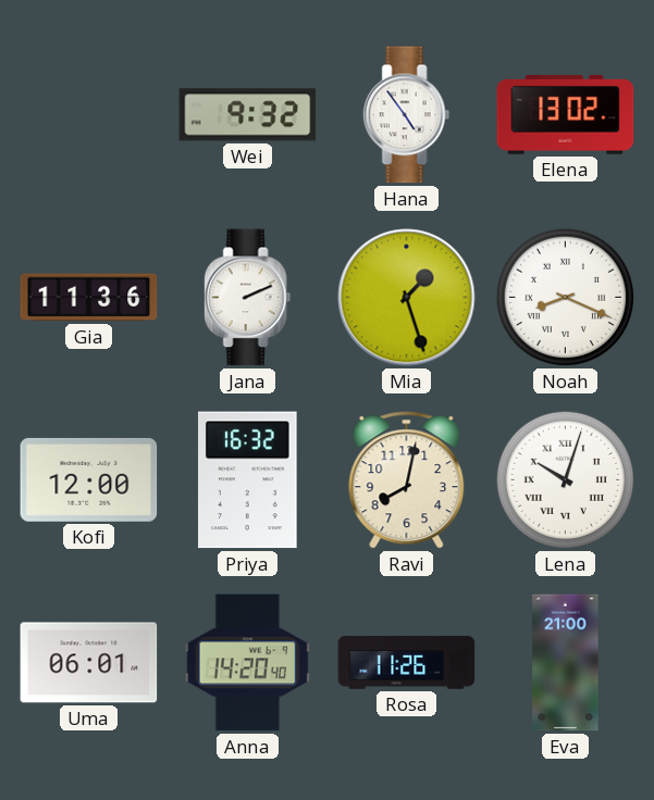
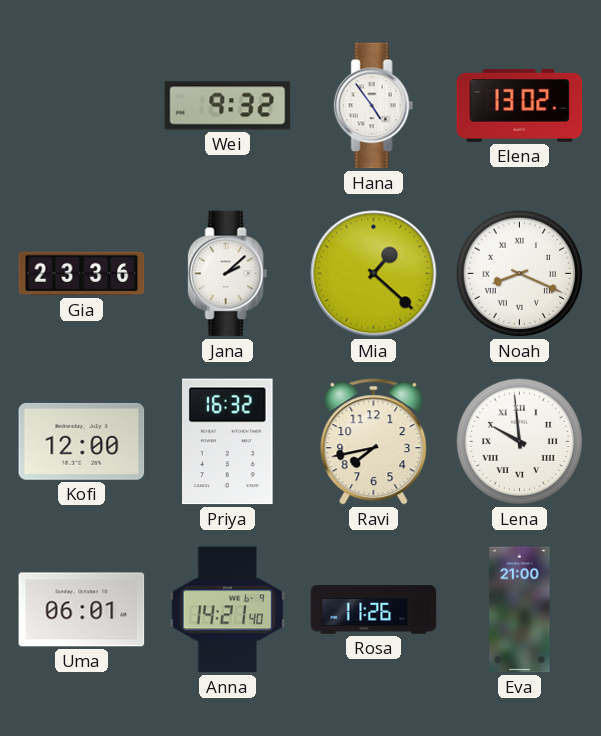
Gia: 11:36 -> 23:36
Jana: 2:11 -> 2:08
Mia: 1:27 -> 1:22
Ravi: 8:02 -> 7:43
Lena: 10:03 -> 9:59
Anna: 14:20 -> 14:21
